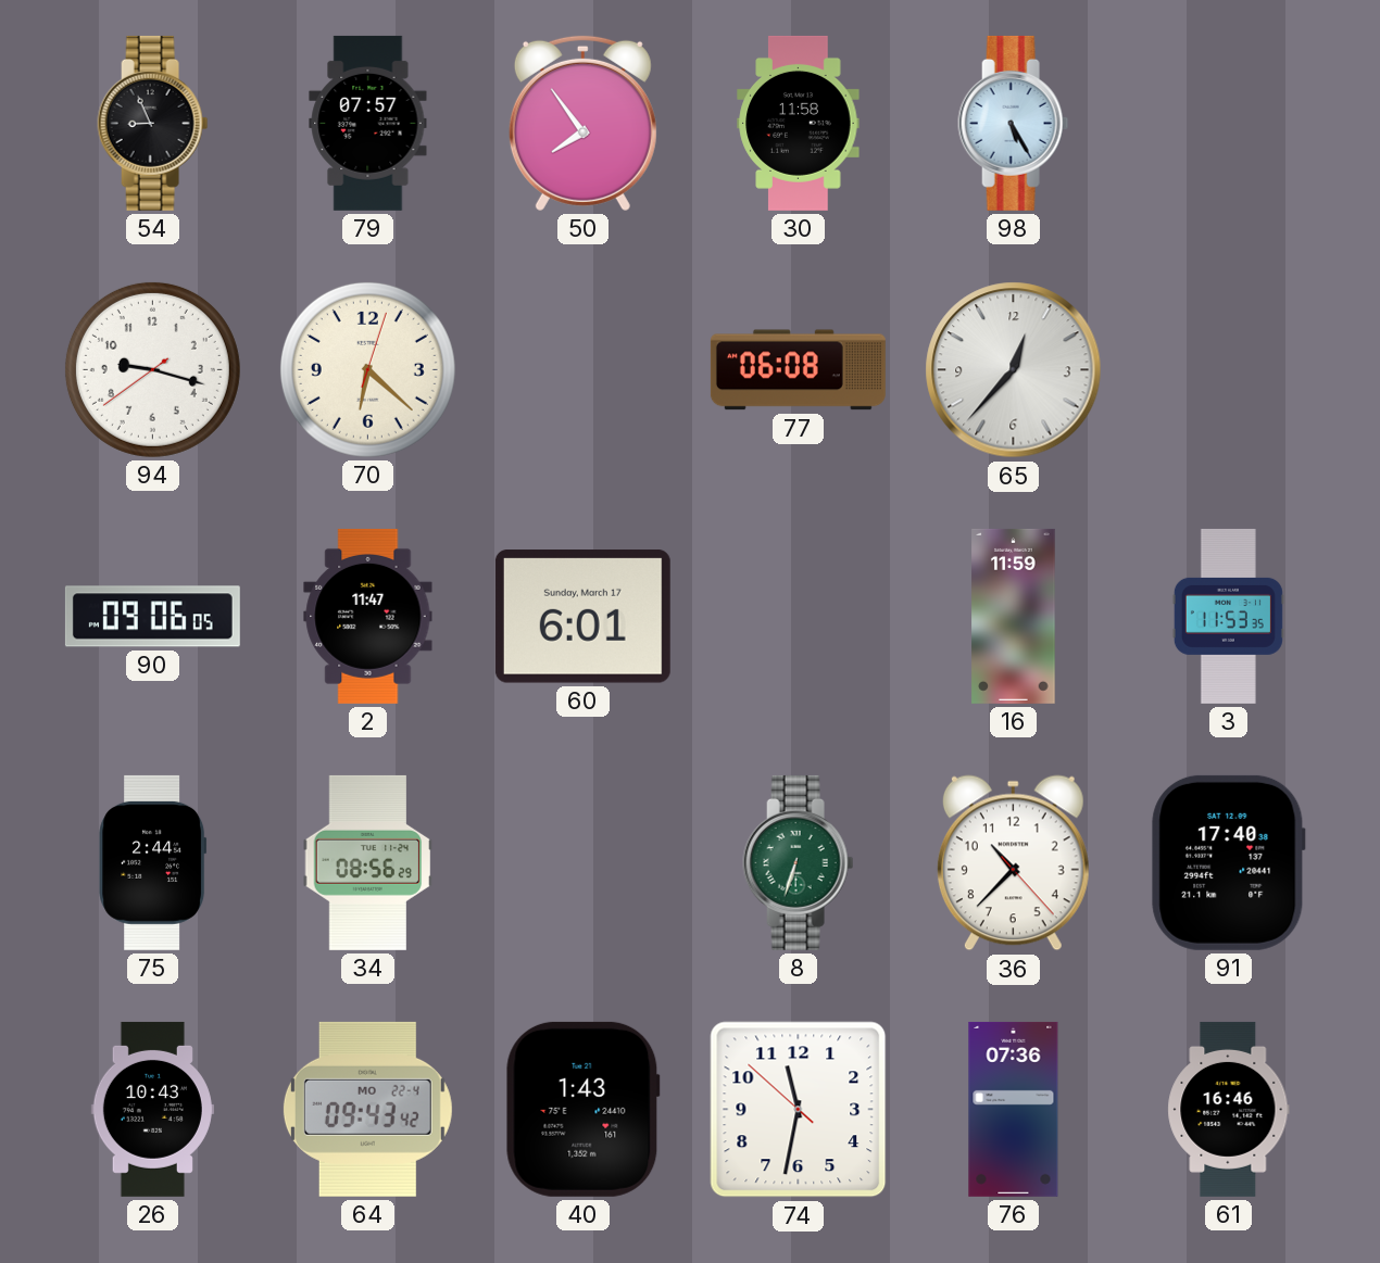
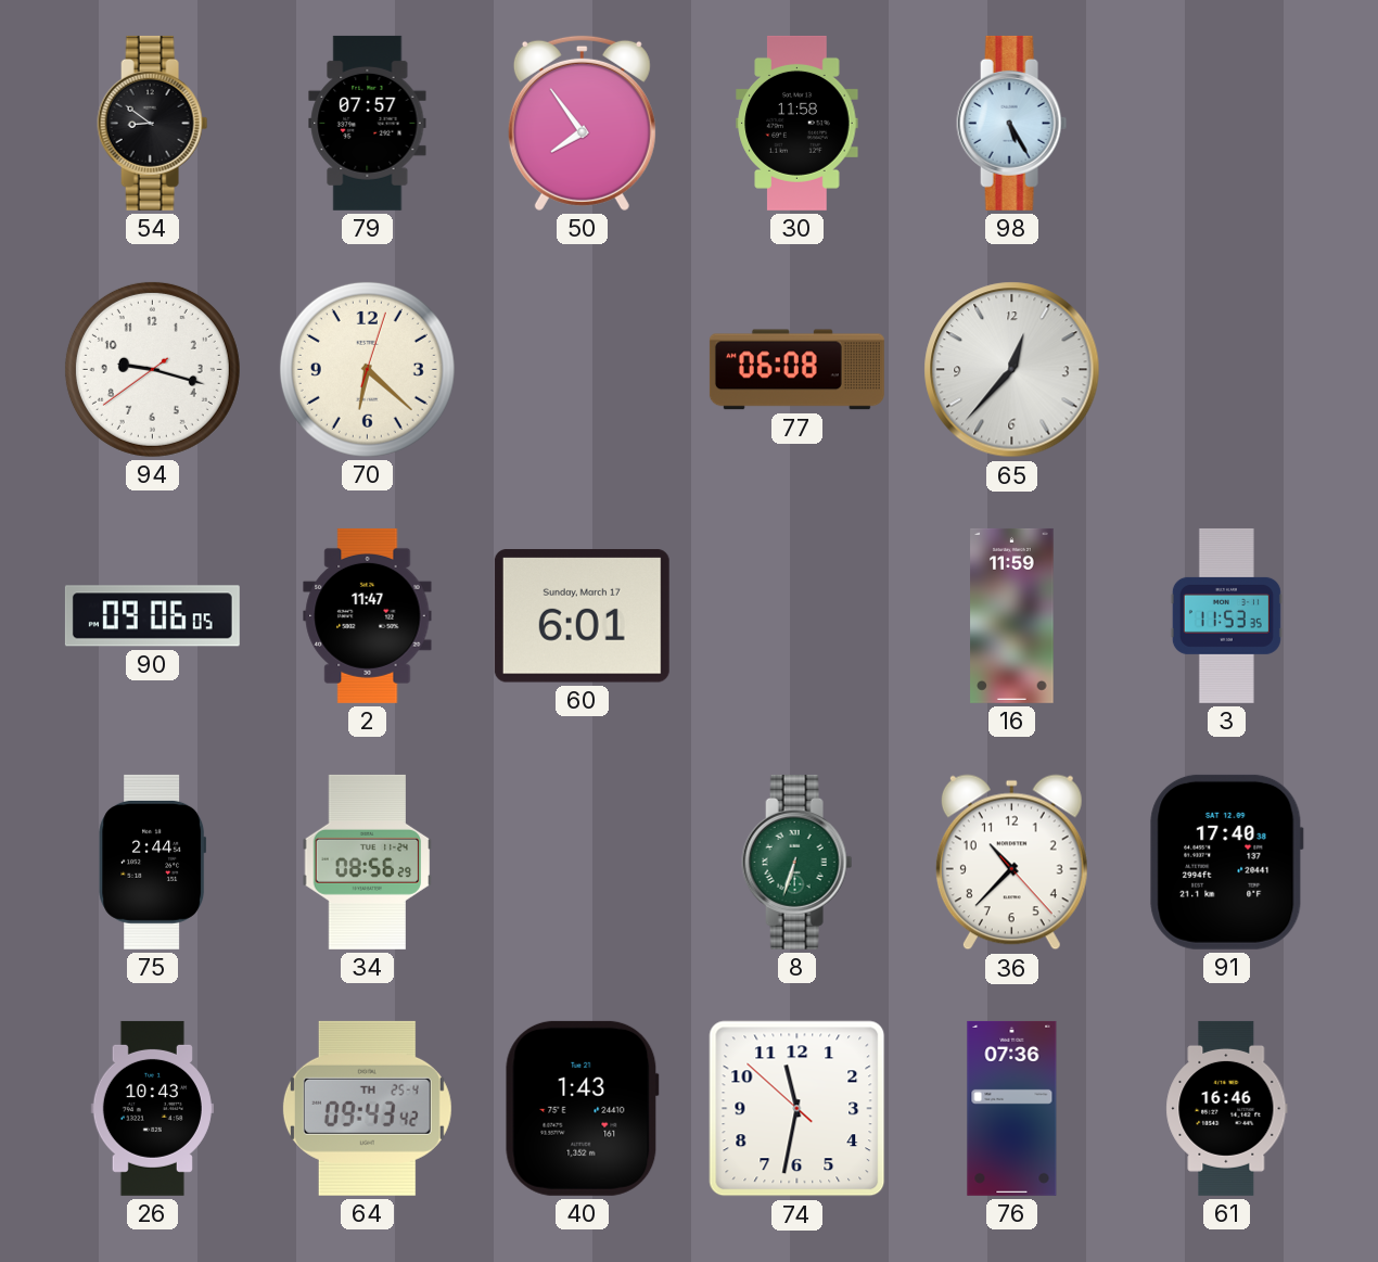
54: 8:56 -> 8:51
64 date: MO 22-4 -> TH 25-4
